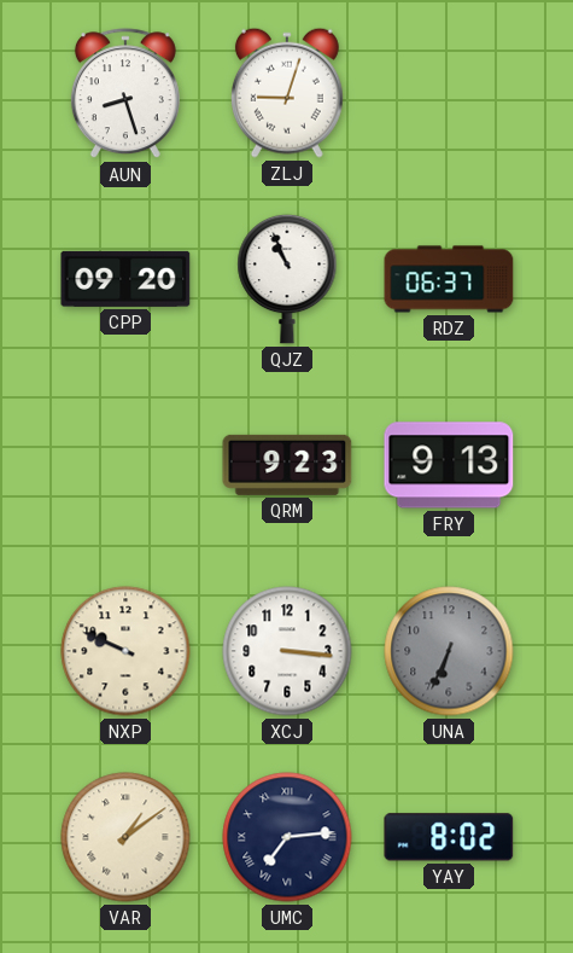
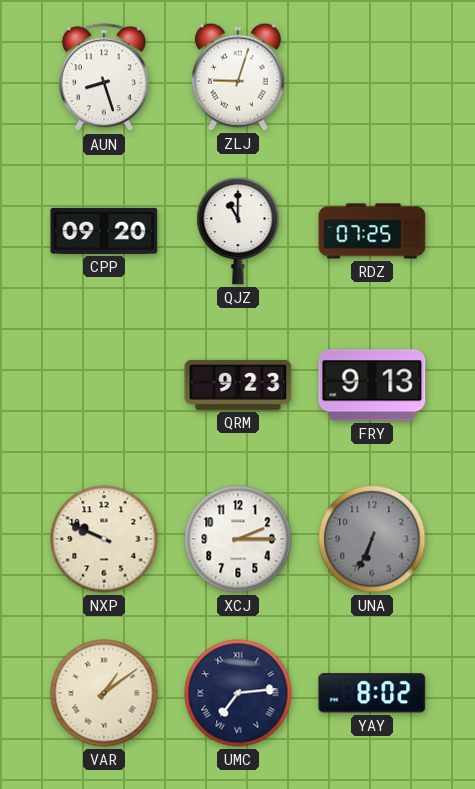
QJZ: 10:56 -> 11:00
RDZ: 06:37 -> 07:25
XCJ: 3:16 -> 2:15
